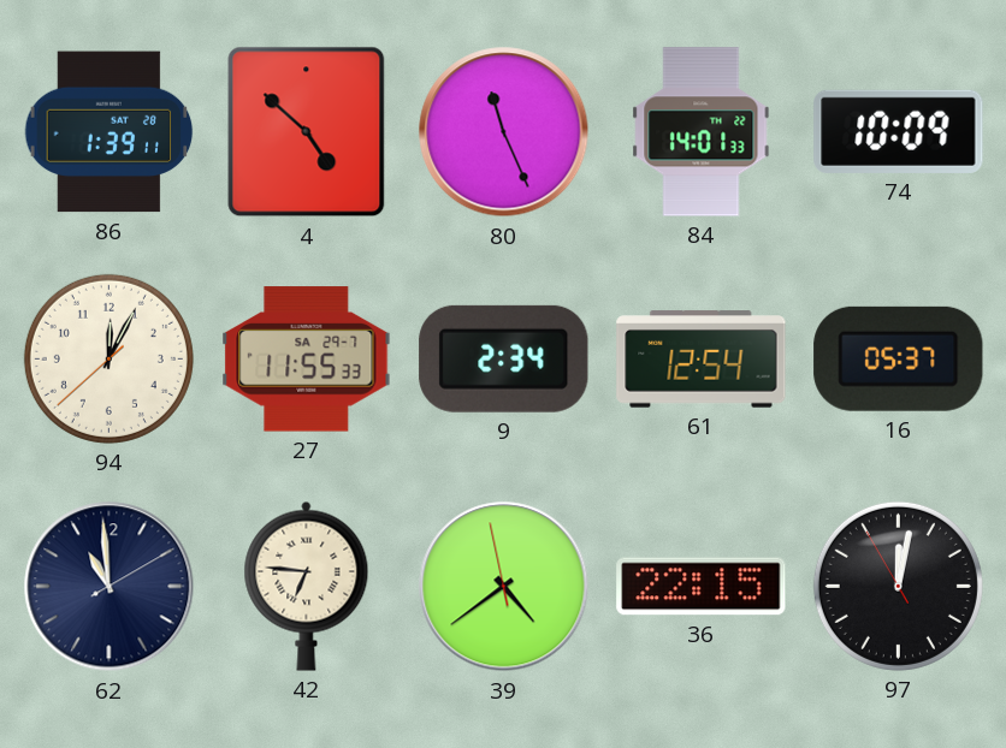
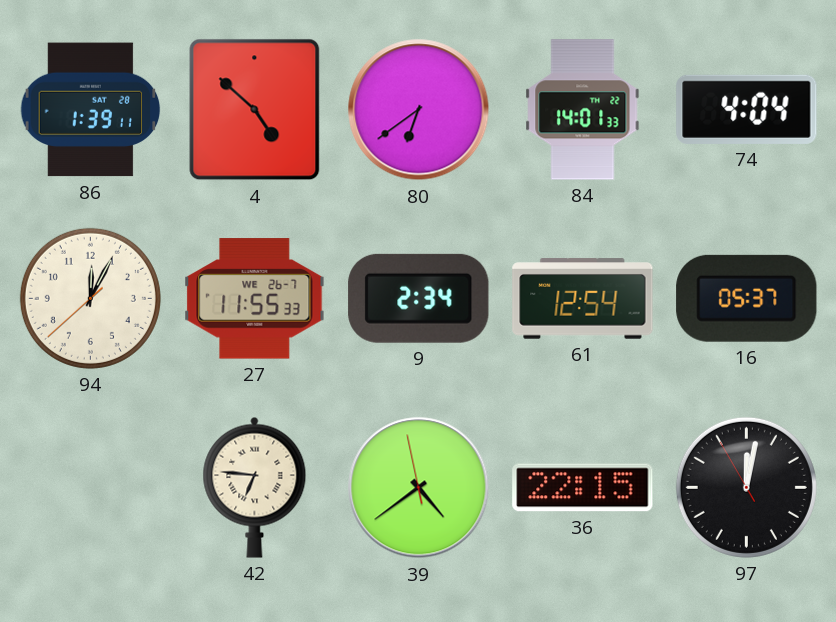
80: 11:26 -> 6:39
74: 10:09 -> 4:04
27 date: SA 29-7 -> WE 26-7
62: 10:59 -> none
